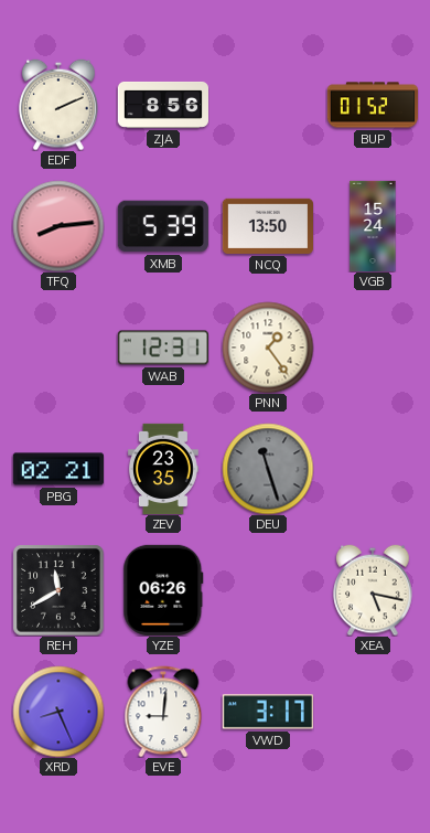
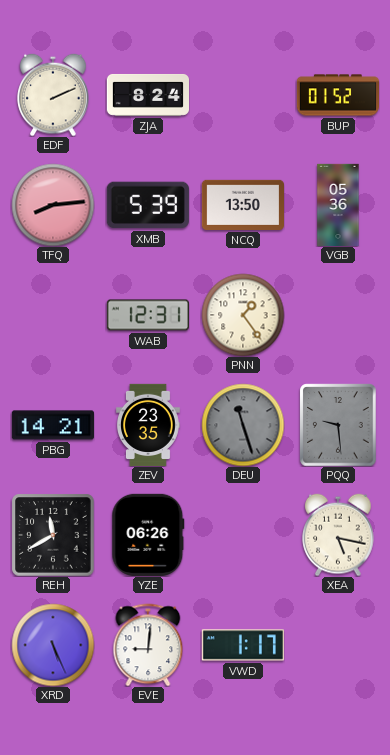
ZJA: 8:56 -> 8:24
VGB: 15:24 -> 05:36
PBG: 02:21 -> 14:21
PQQ: none -> 9:29
XRD: 8:26 -> 5:26
VWD: 3:17 -> 1:17
